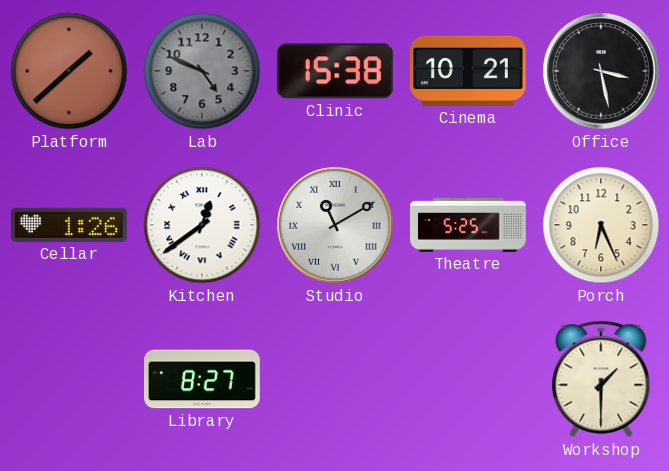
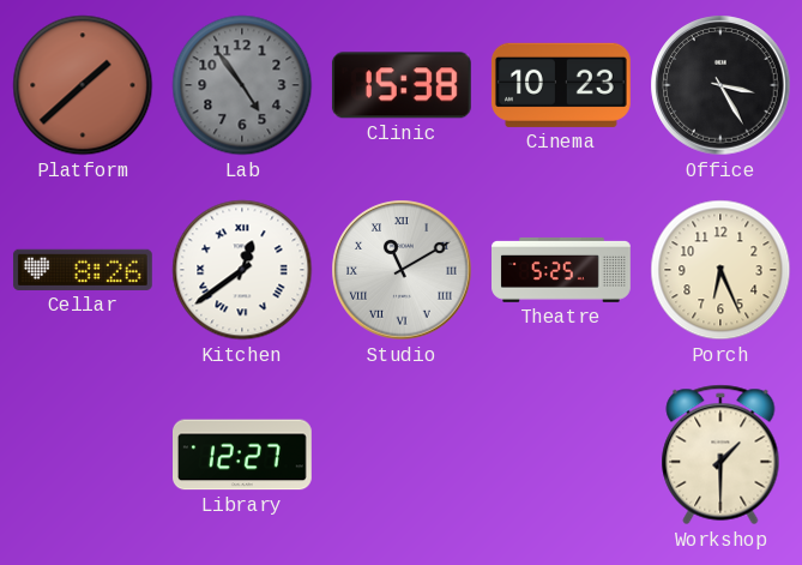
Lab: 4:49 -> 4:54
Cinema: 10:21 -> 10:23
Office: 3:28 -> 3:25
Cellar: 1:26 -> 8:26
Library: 8:27 -> 12:27
